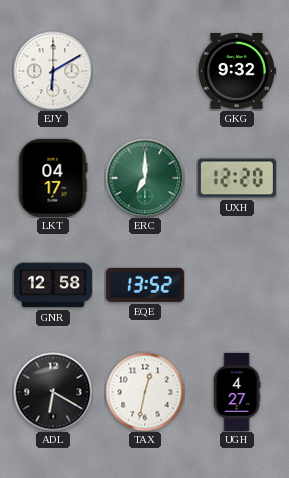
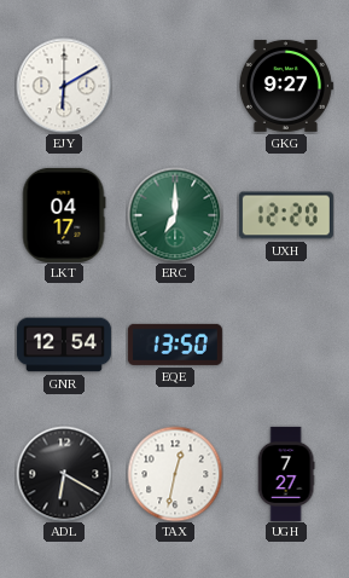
GKG: 9:32 -> 9:27
GNR: 12:58 -> 12:54
EQE: 13:52 -> 13:50
UGH: 4:27 -> 7:27
